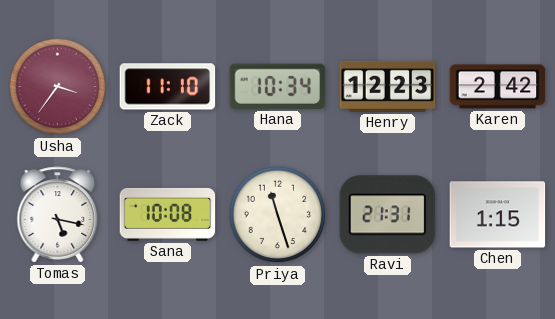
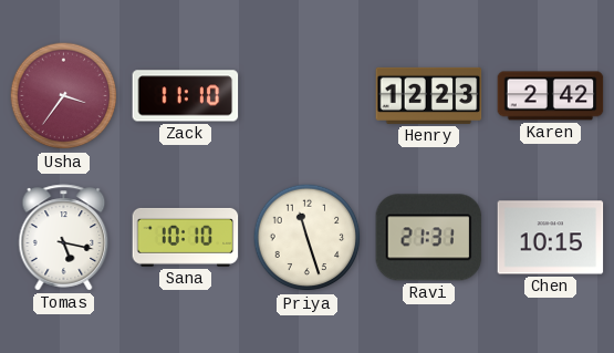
Hana: 10:34 -> none
Sana: 10:08 -> 10:10
Chen: 1:15 -> 10:15
